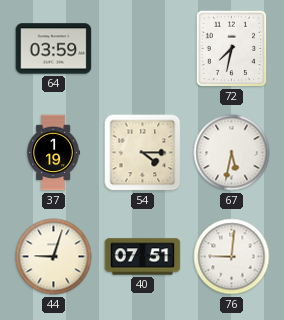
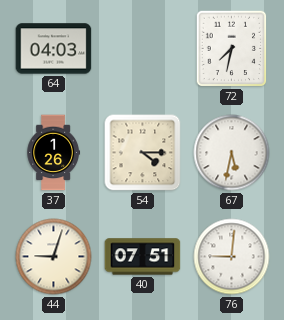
64: 03:59 -> 04:03
37: 1:19 -> 1:26
